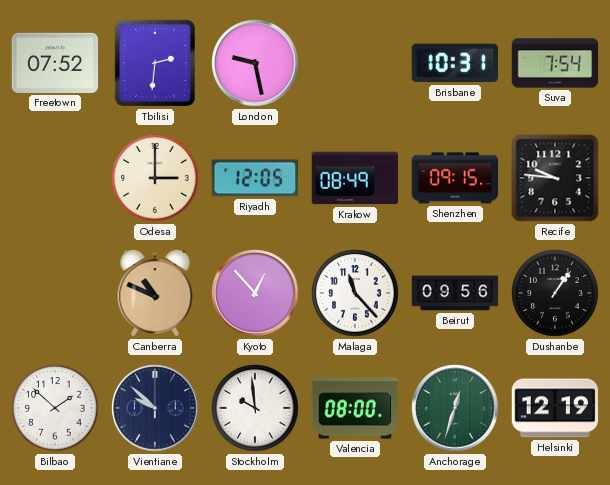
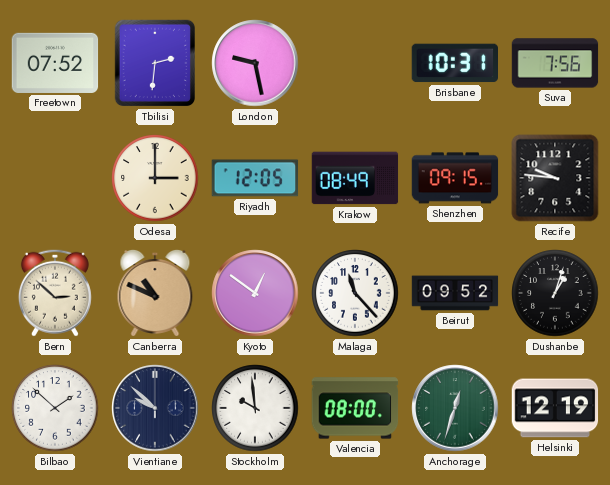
Suva: 7:54 -> 7:56
Bern: none -> 2:52
Kyoto: 12:53 -> 12:51
Beirut: 09:56 -> 09:52
Dushanbe: 1:06 -> 1:03
